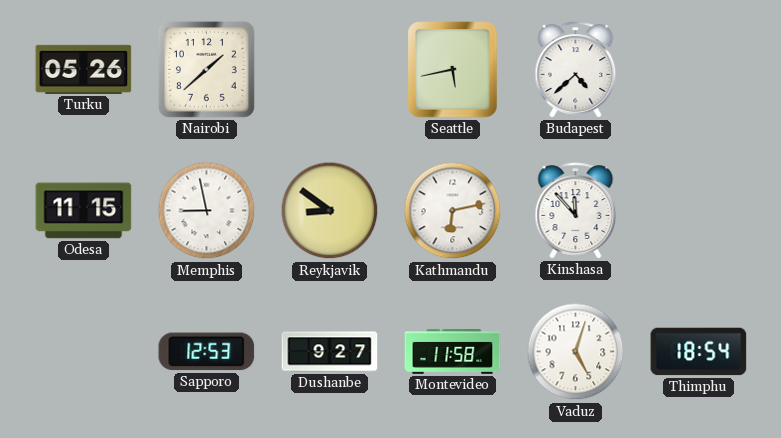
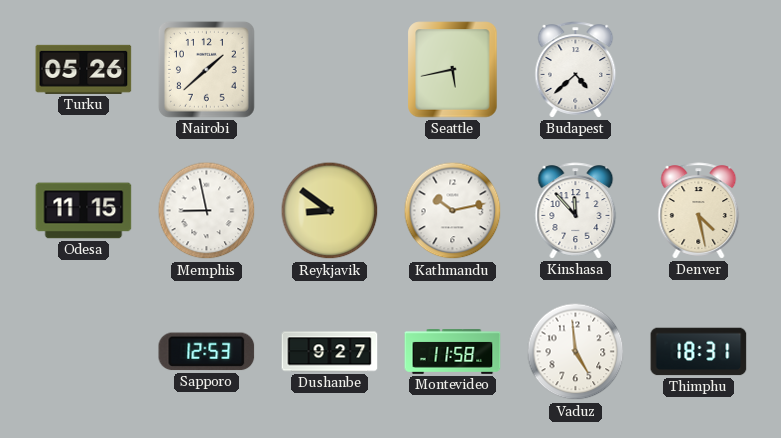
Kathmandu: 6:13 -> 10:13
Denver: none -> 4:28
Vaduz: 5:03 -> 4:59
Thimphu: 18:54 -> 18:31
